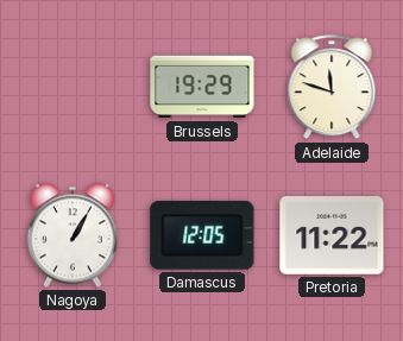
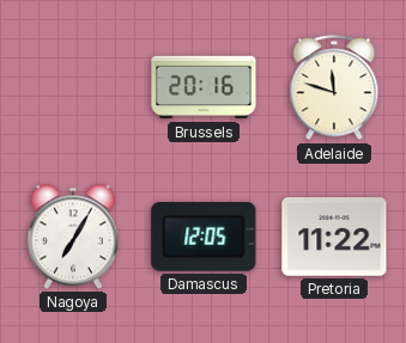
Brussels: 19:29 -> 20:16
Nagoya: 1:05 -> 7:05
